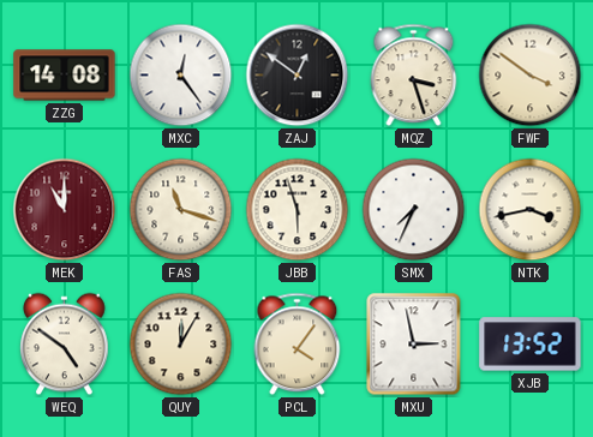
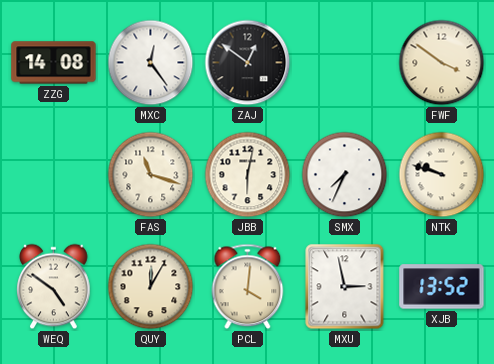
MQZ: 3:27 -> none
MEK: 11:00 -> none
JBB: 5:57 -> 6:02
NTK: 3:43 -> 9:48
PCL: 4:06 -> 4:01
